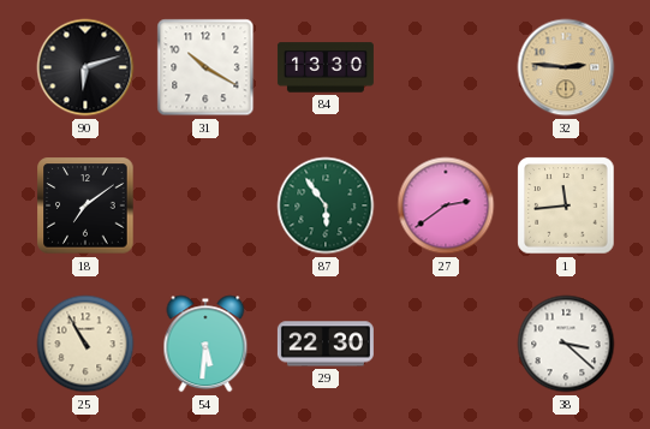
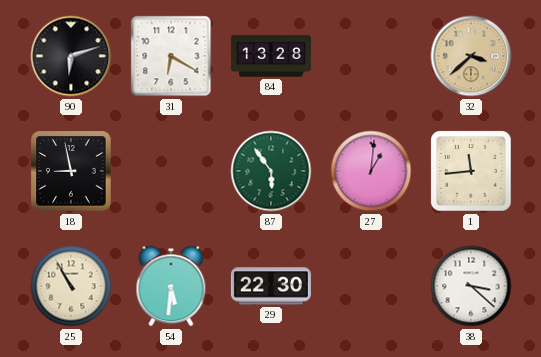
31: 10:20 -> 6:20
84: 13:30 -> 13:28
32: 2:46 -> 3:38
18: 7:09 -> 8:58
27: 2:39 -> 1:01
